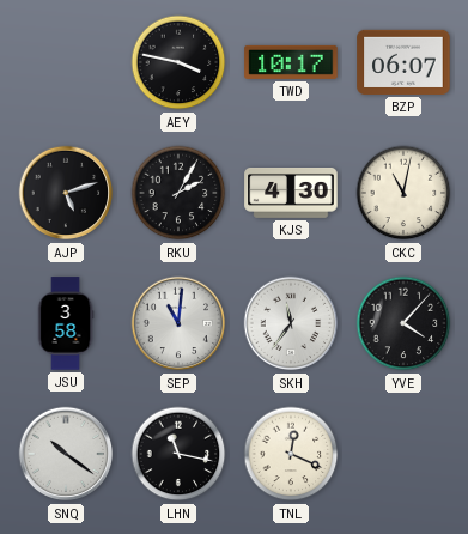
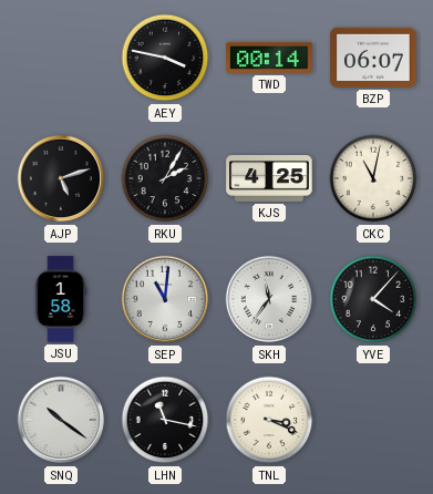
TWD: 10:17 -> 00:14
KJS: 4:30 -> 4:25
JSU: 3:58 -> 1:58
TNL: 12:19 -> 3:19
